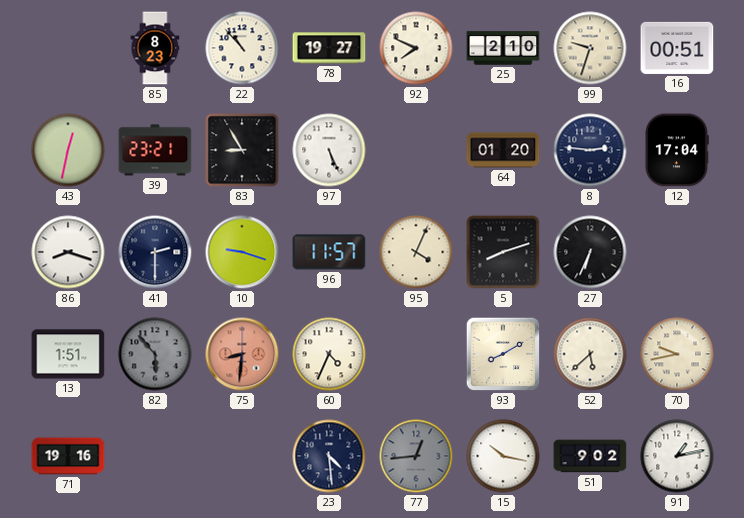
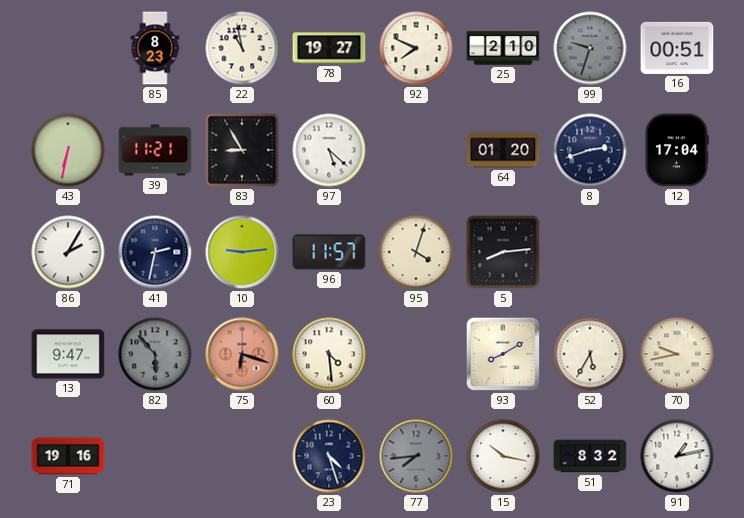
22: 10:53 -> 10:58
99 dial: cream -> grey
43: 12:32 -> 6:32
39: 23:21 -> 11:21
97: 5:26 -> 5:22
8: 2:46 -> 2:42
86: 8:18 -> 2:05
41: 2:30 -> 2:32
10: 9:18 -> 9:14
95: 4:04 -> 4:03
5: 8:12 -> 8:14
27: 6:34 -> none
13: 1:51 -> 9:47
75: 8:31 -> 6:18
60: 4:34 -> 4:29
52: 5:38 -> 5:35
23: 4:29 -> 4:27
77: 12:44 -> 7:44
51: 9:02 -> 8:32
